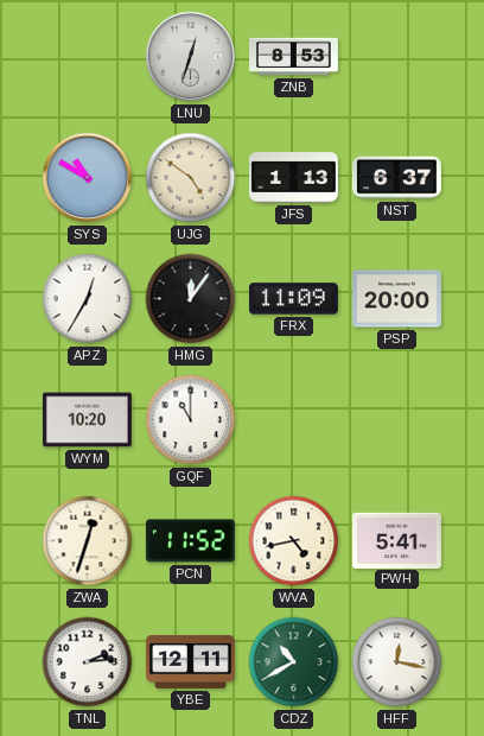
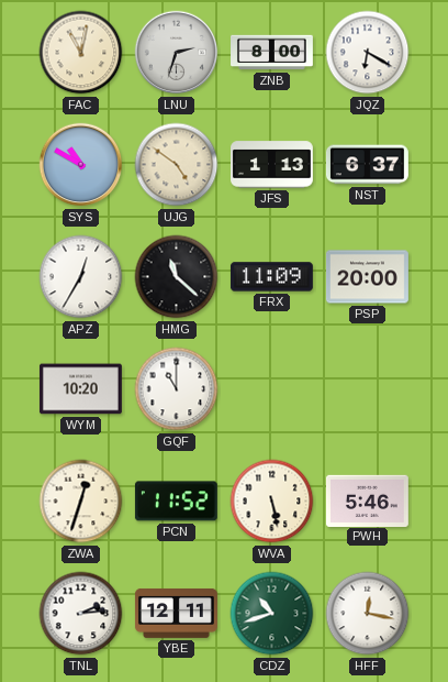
FAC: none -> 11:02
LNU: 12:33 -> 2:33
ZNB: 8:53 -> 8:00
JQZ: none -> 6:20
HMG: 12:06 -> 11:22
WVA: 4:43 -> 5:28
PWH: 5:41 -> 5:46
CDZ: 10:40 -> 10:42
